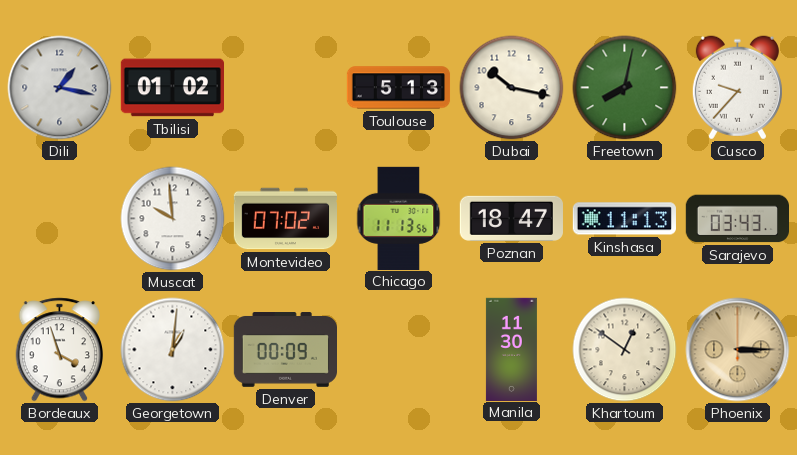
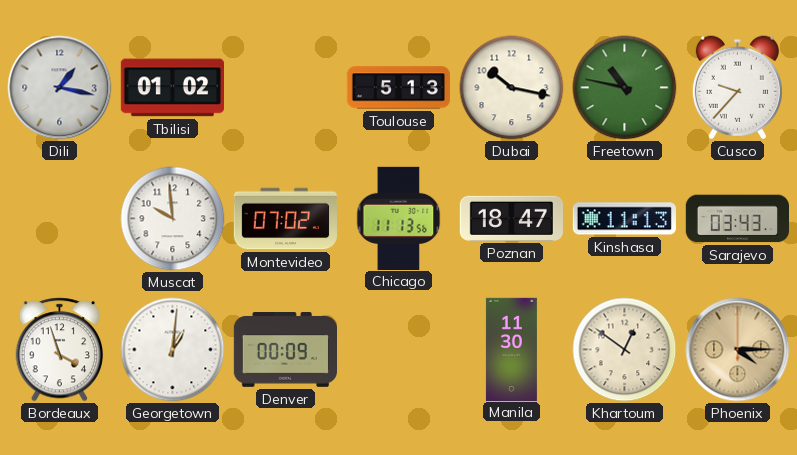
Freetown: 8:02 -> 10:47
Phoenix: 3:15 -> 4:15
